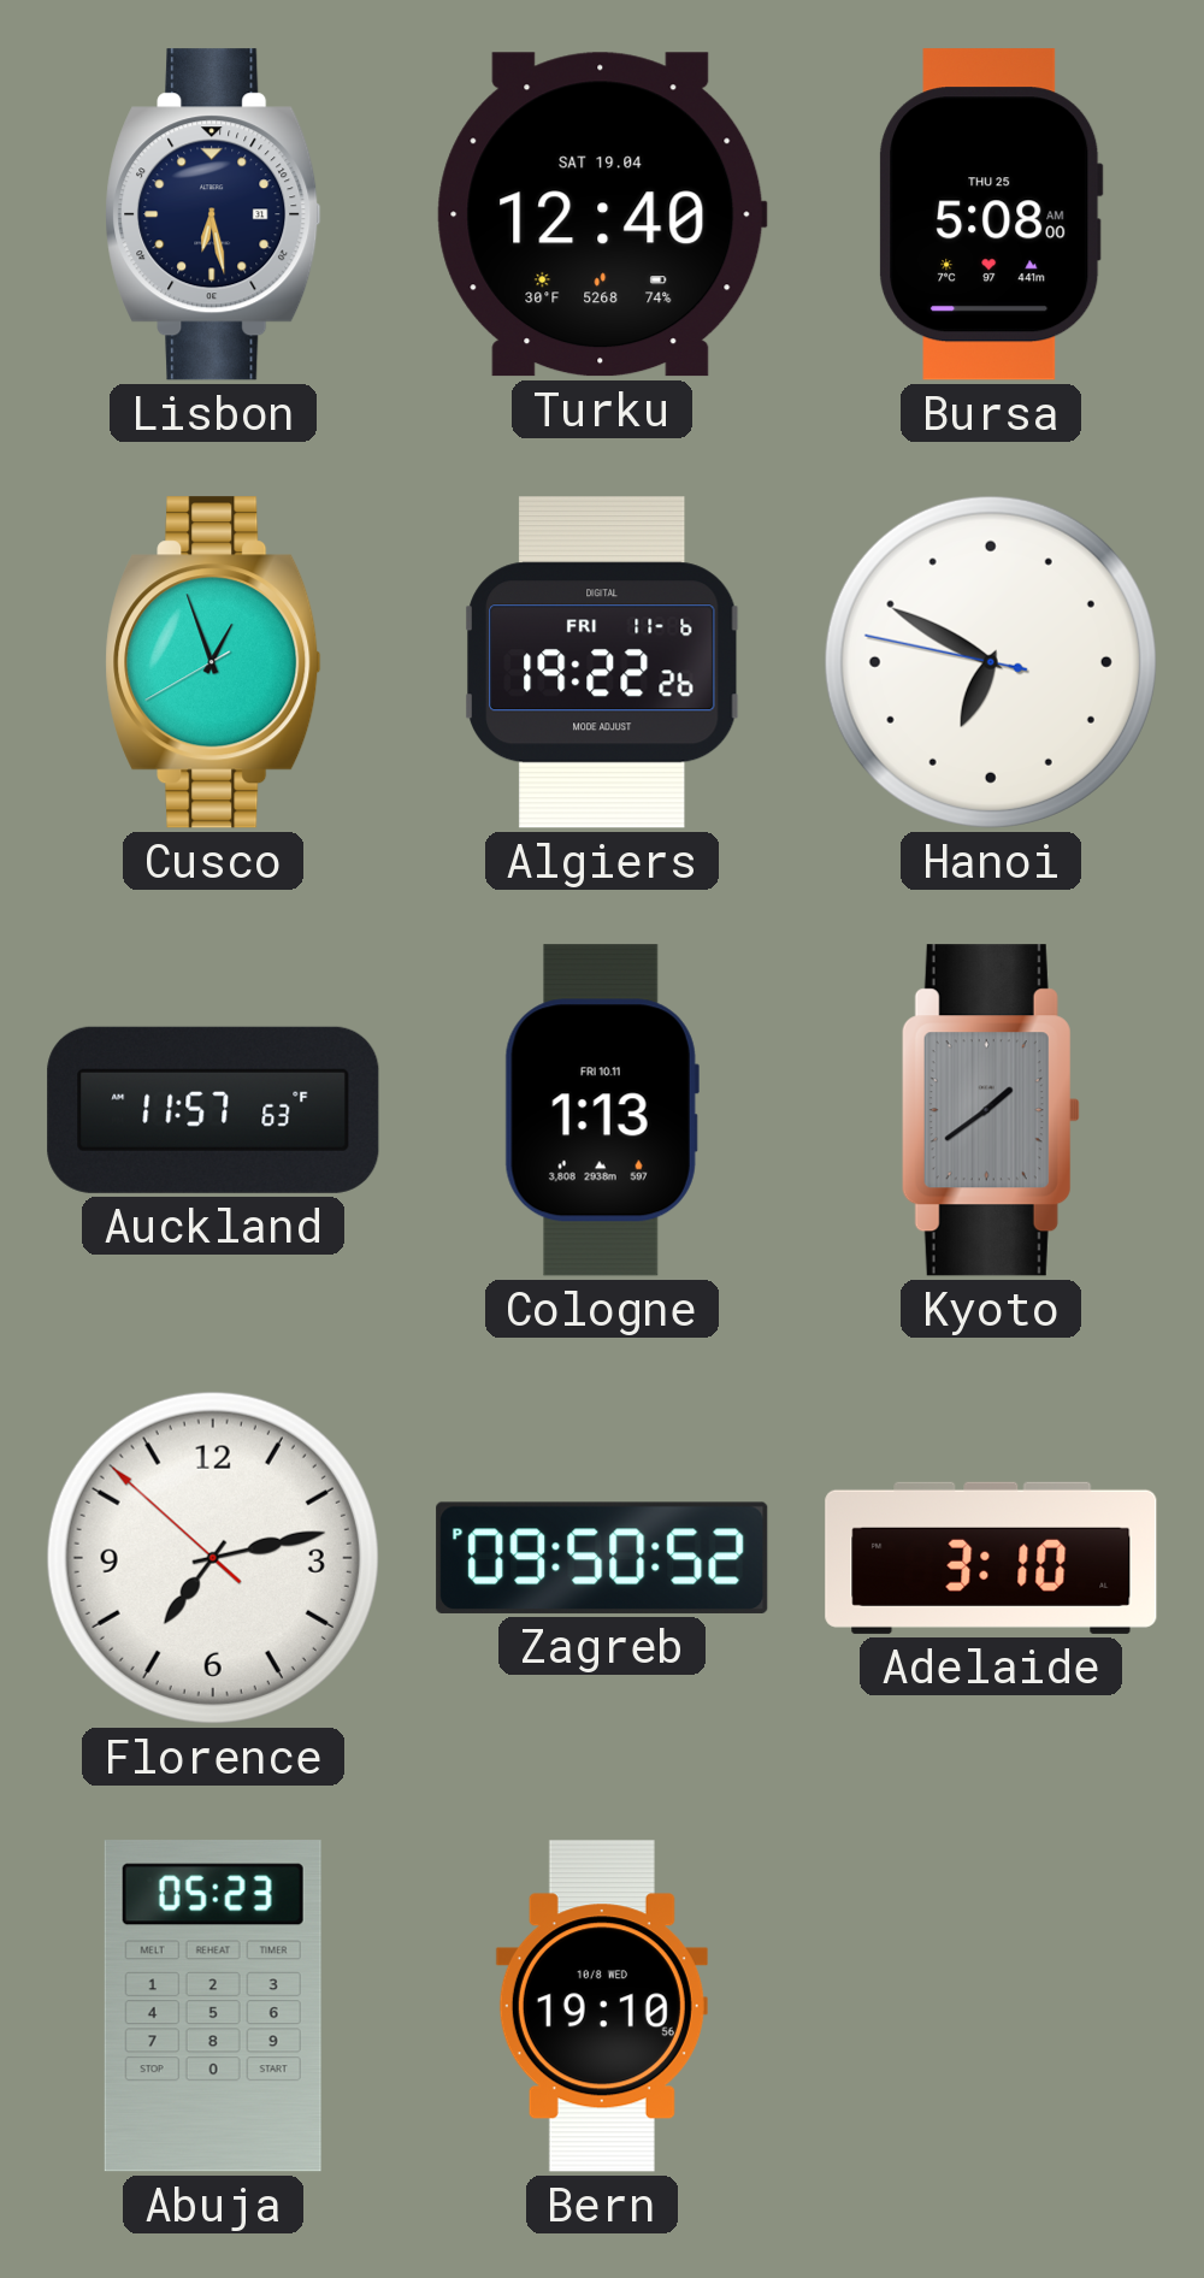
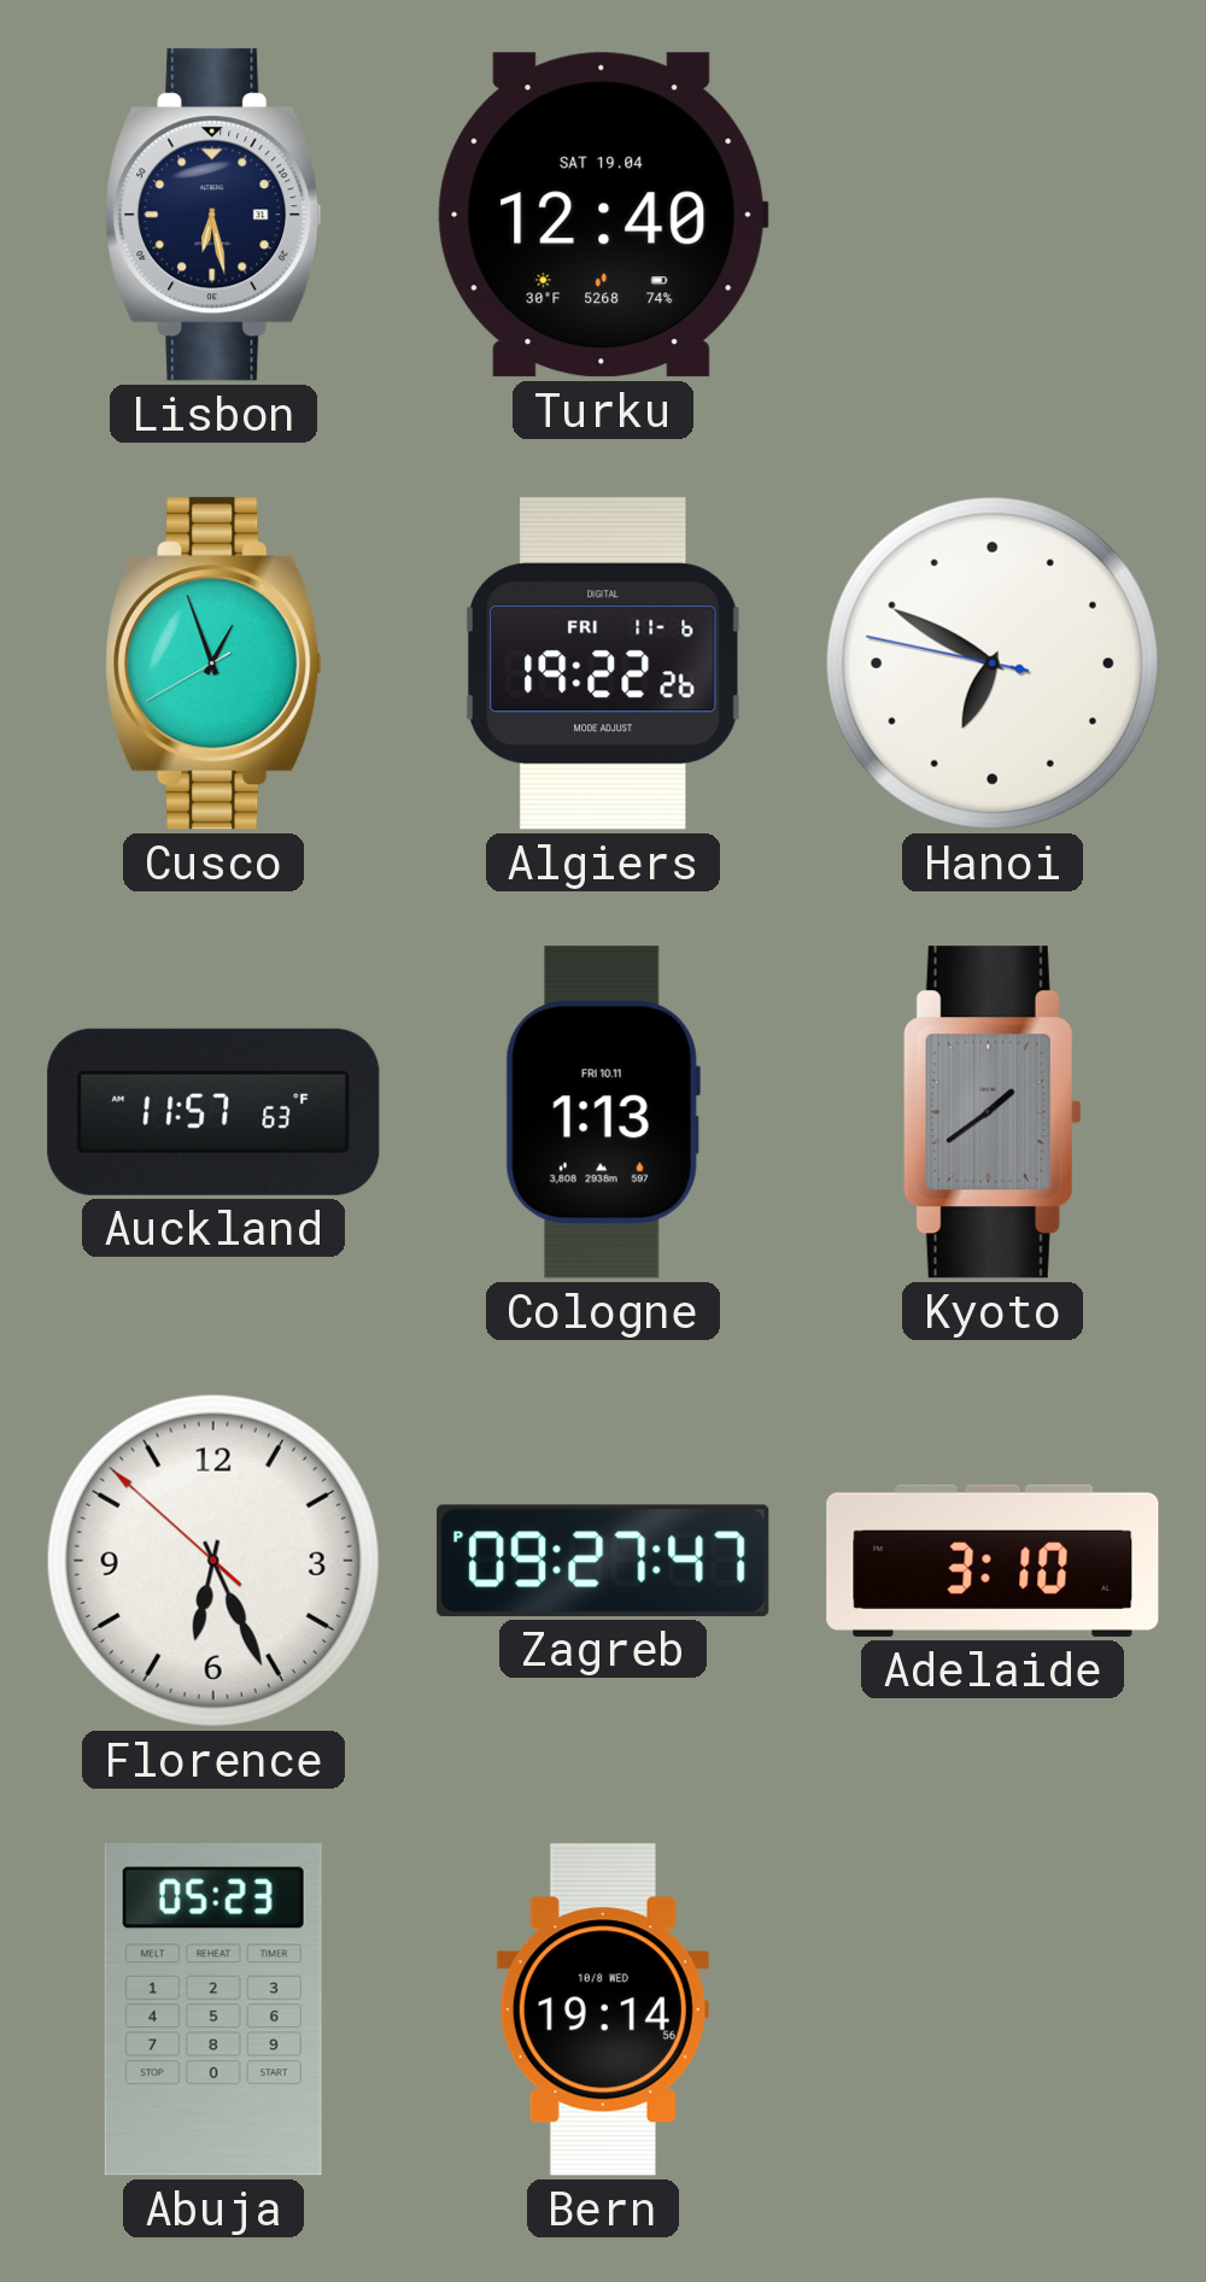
Bursa: 5:08 -> none
Florence: 7:12 -> 6:25
Zagreb: 09:50 -> 09:27
Bern: 19:10 -> 19:14
